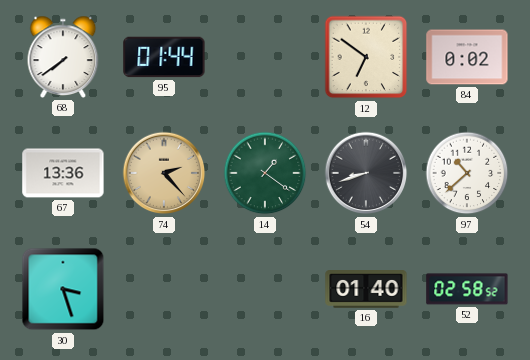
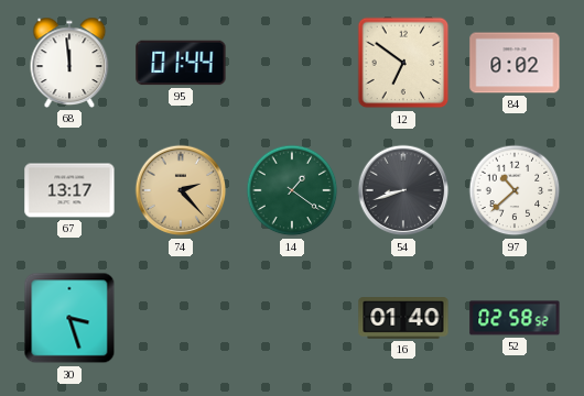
68: 7:39 -> 11:59
67: 13:36 -> 13:17
